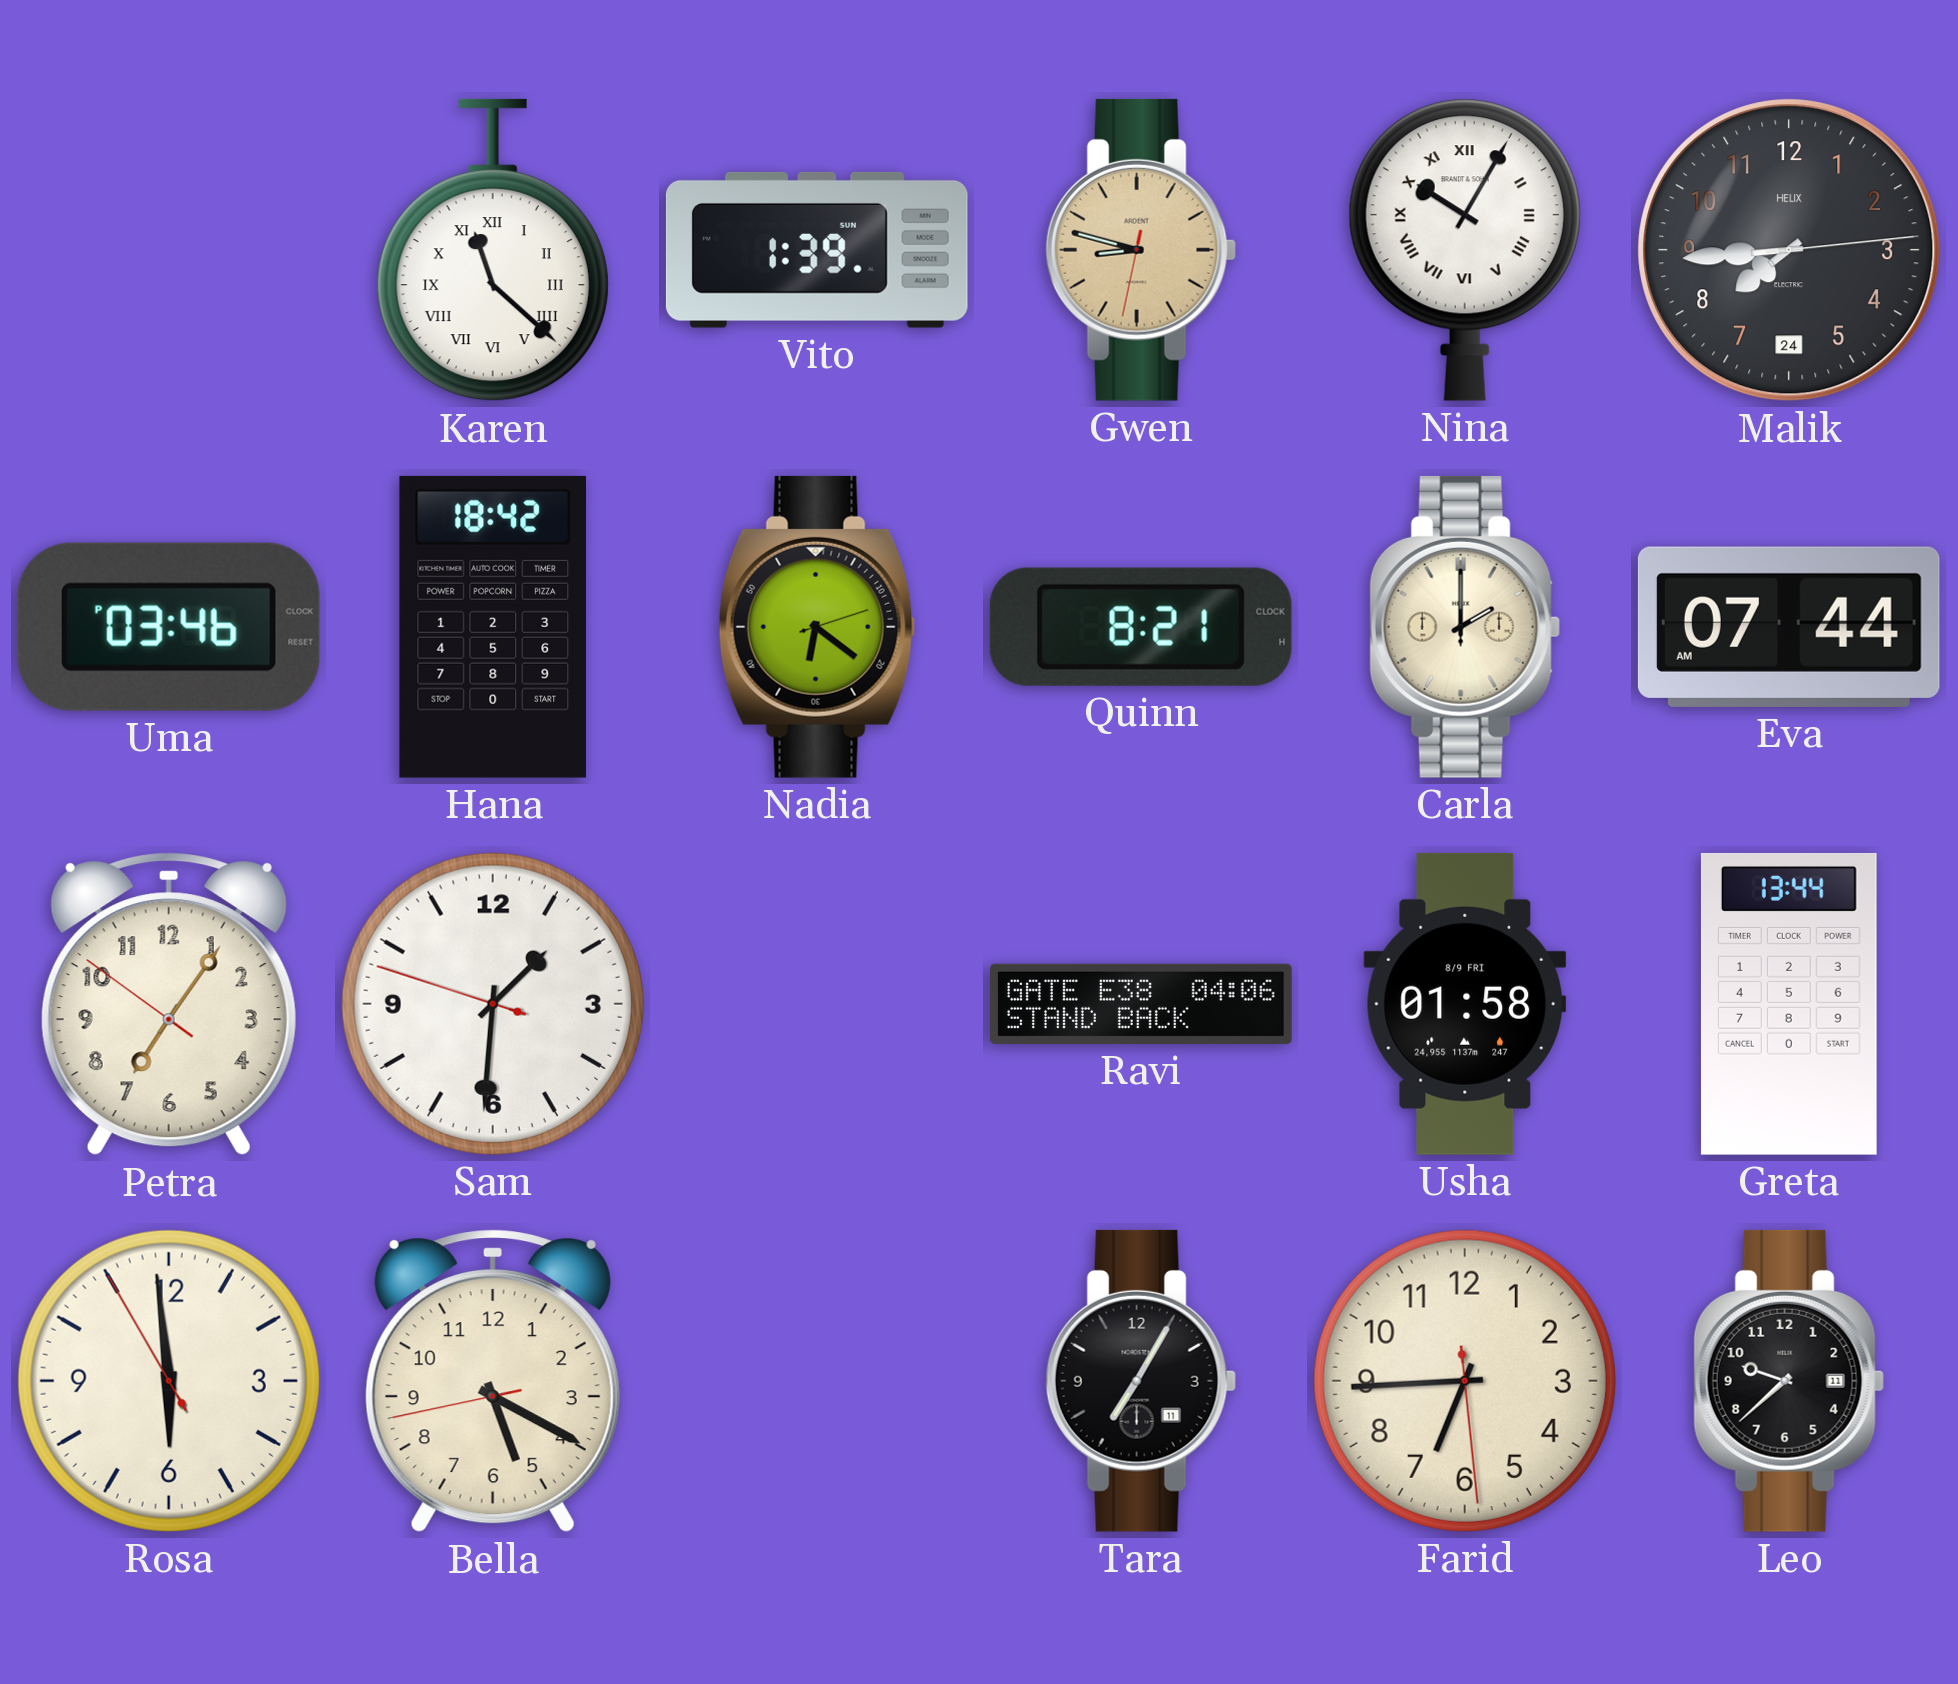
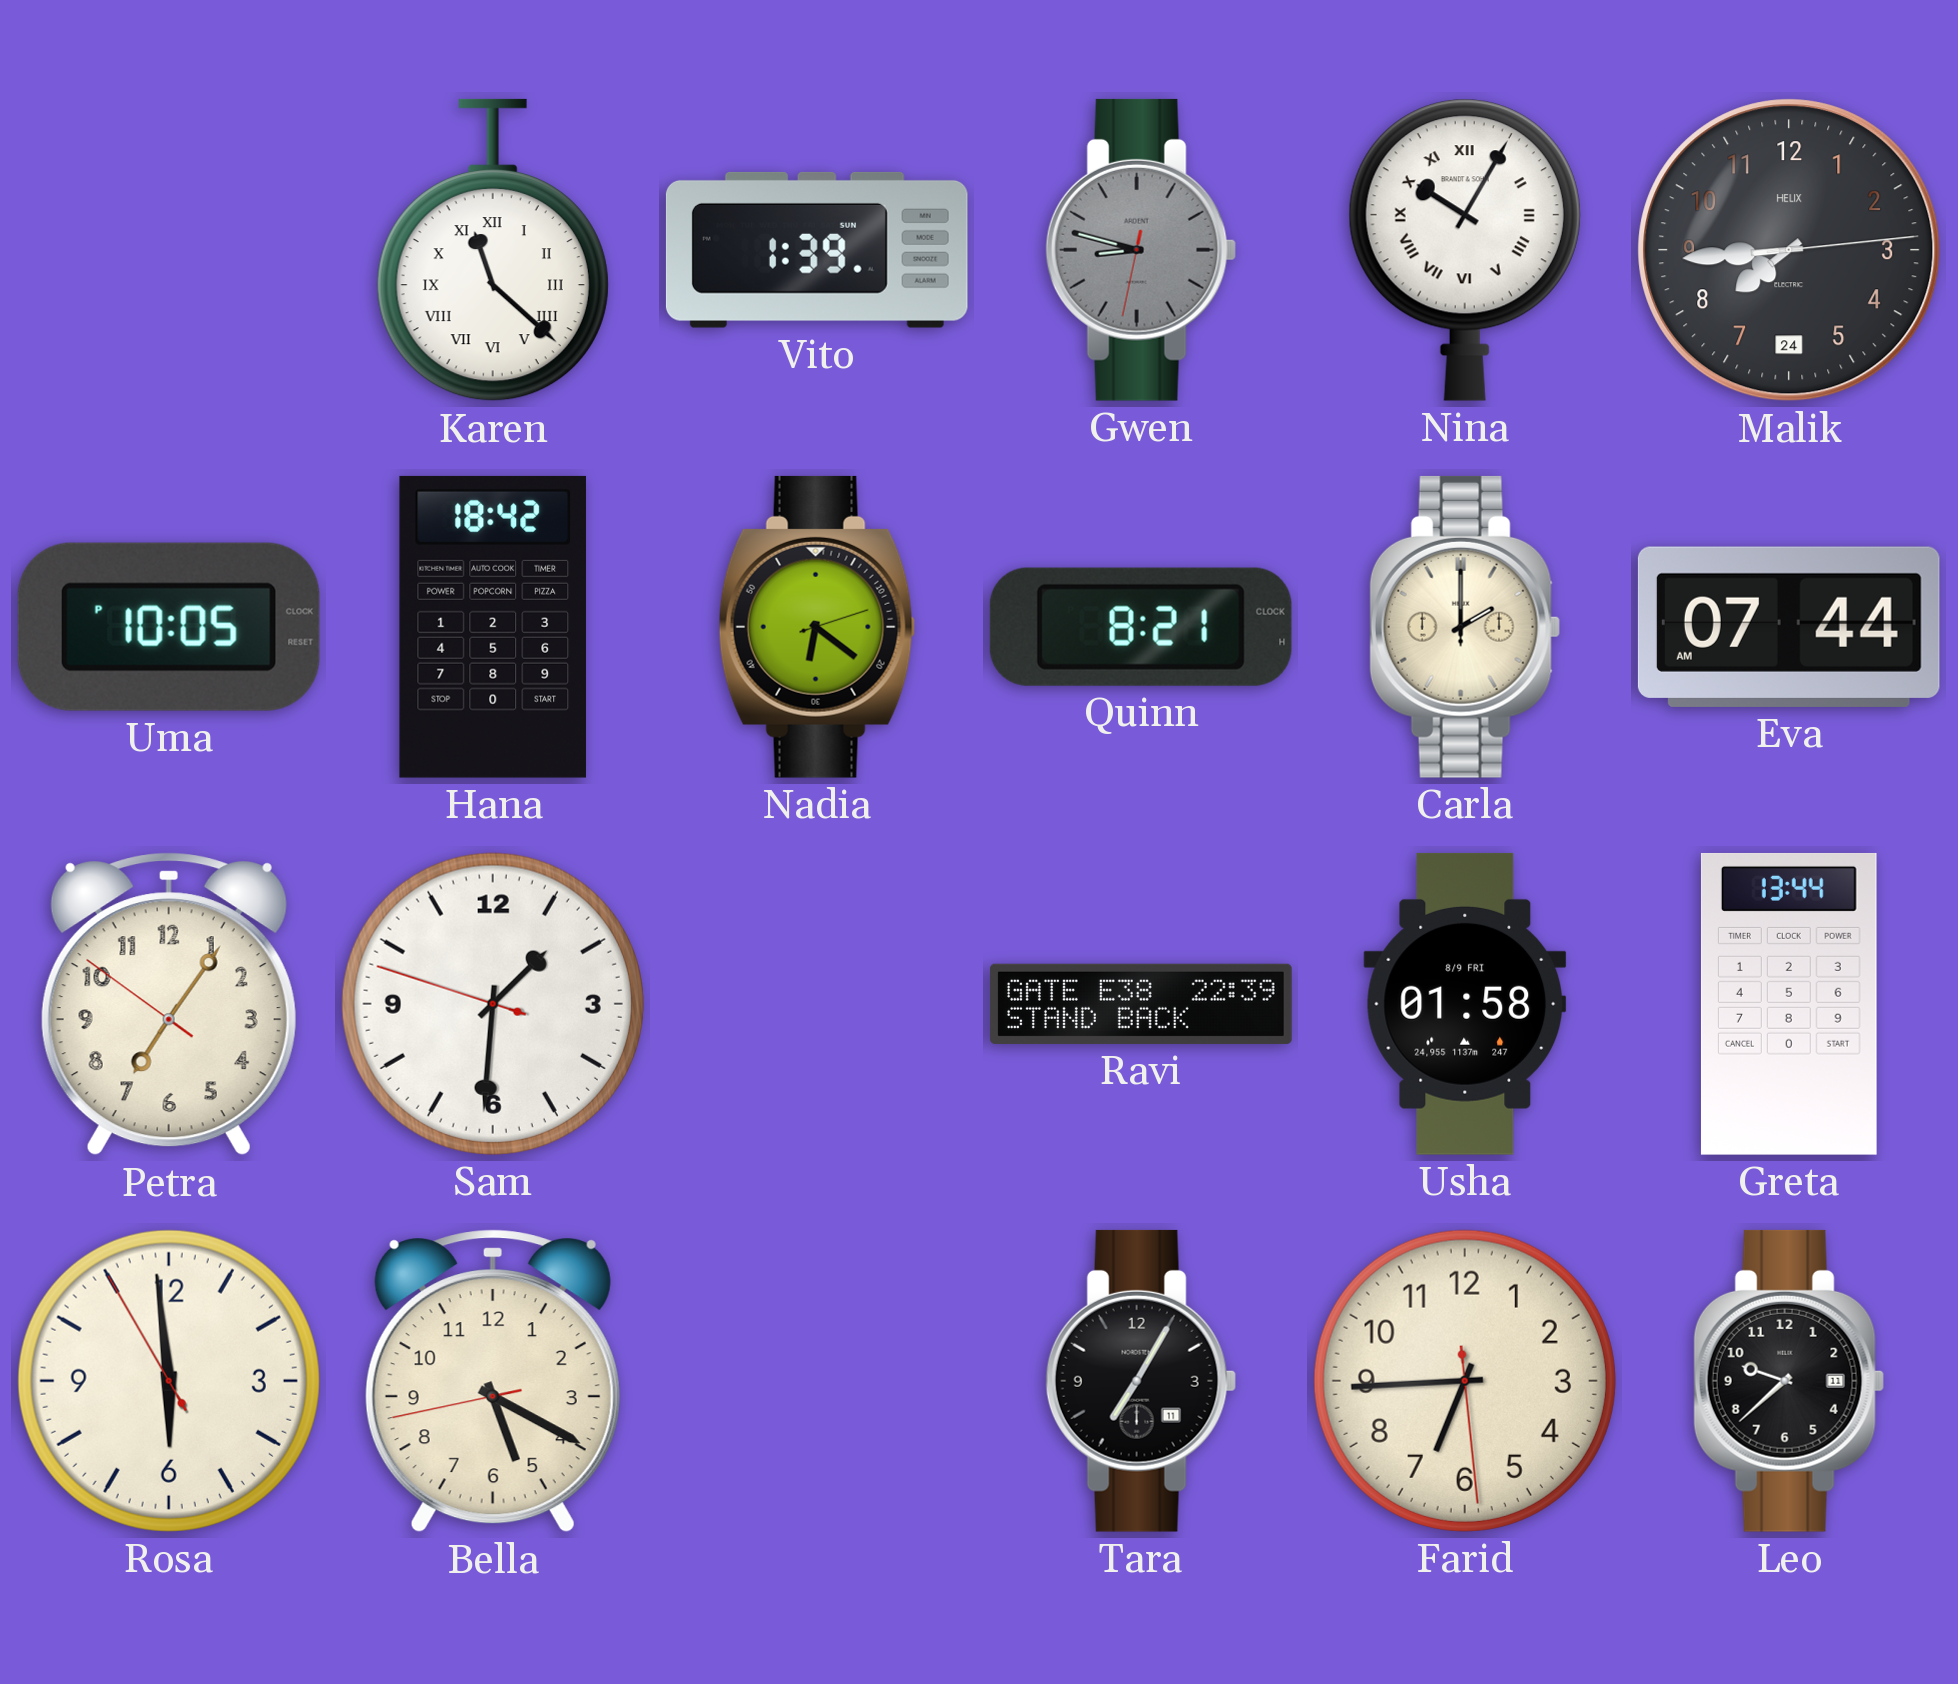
Gwen dial: champagne -> grey
Uma: 03:46 -> 10:05
Ravi: 04:06 -> 22:39
